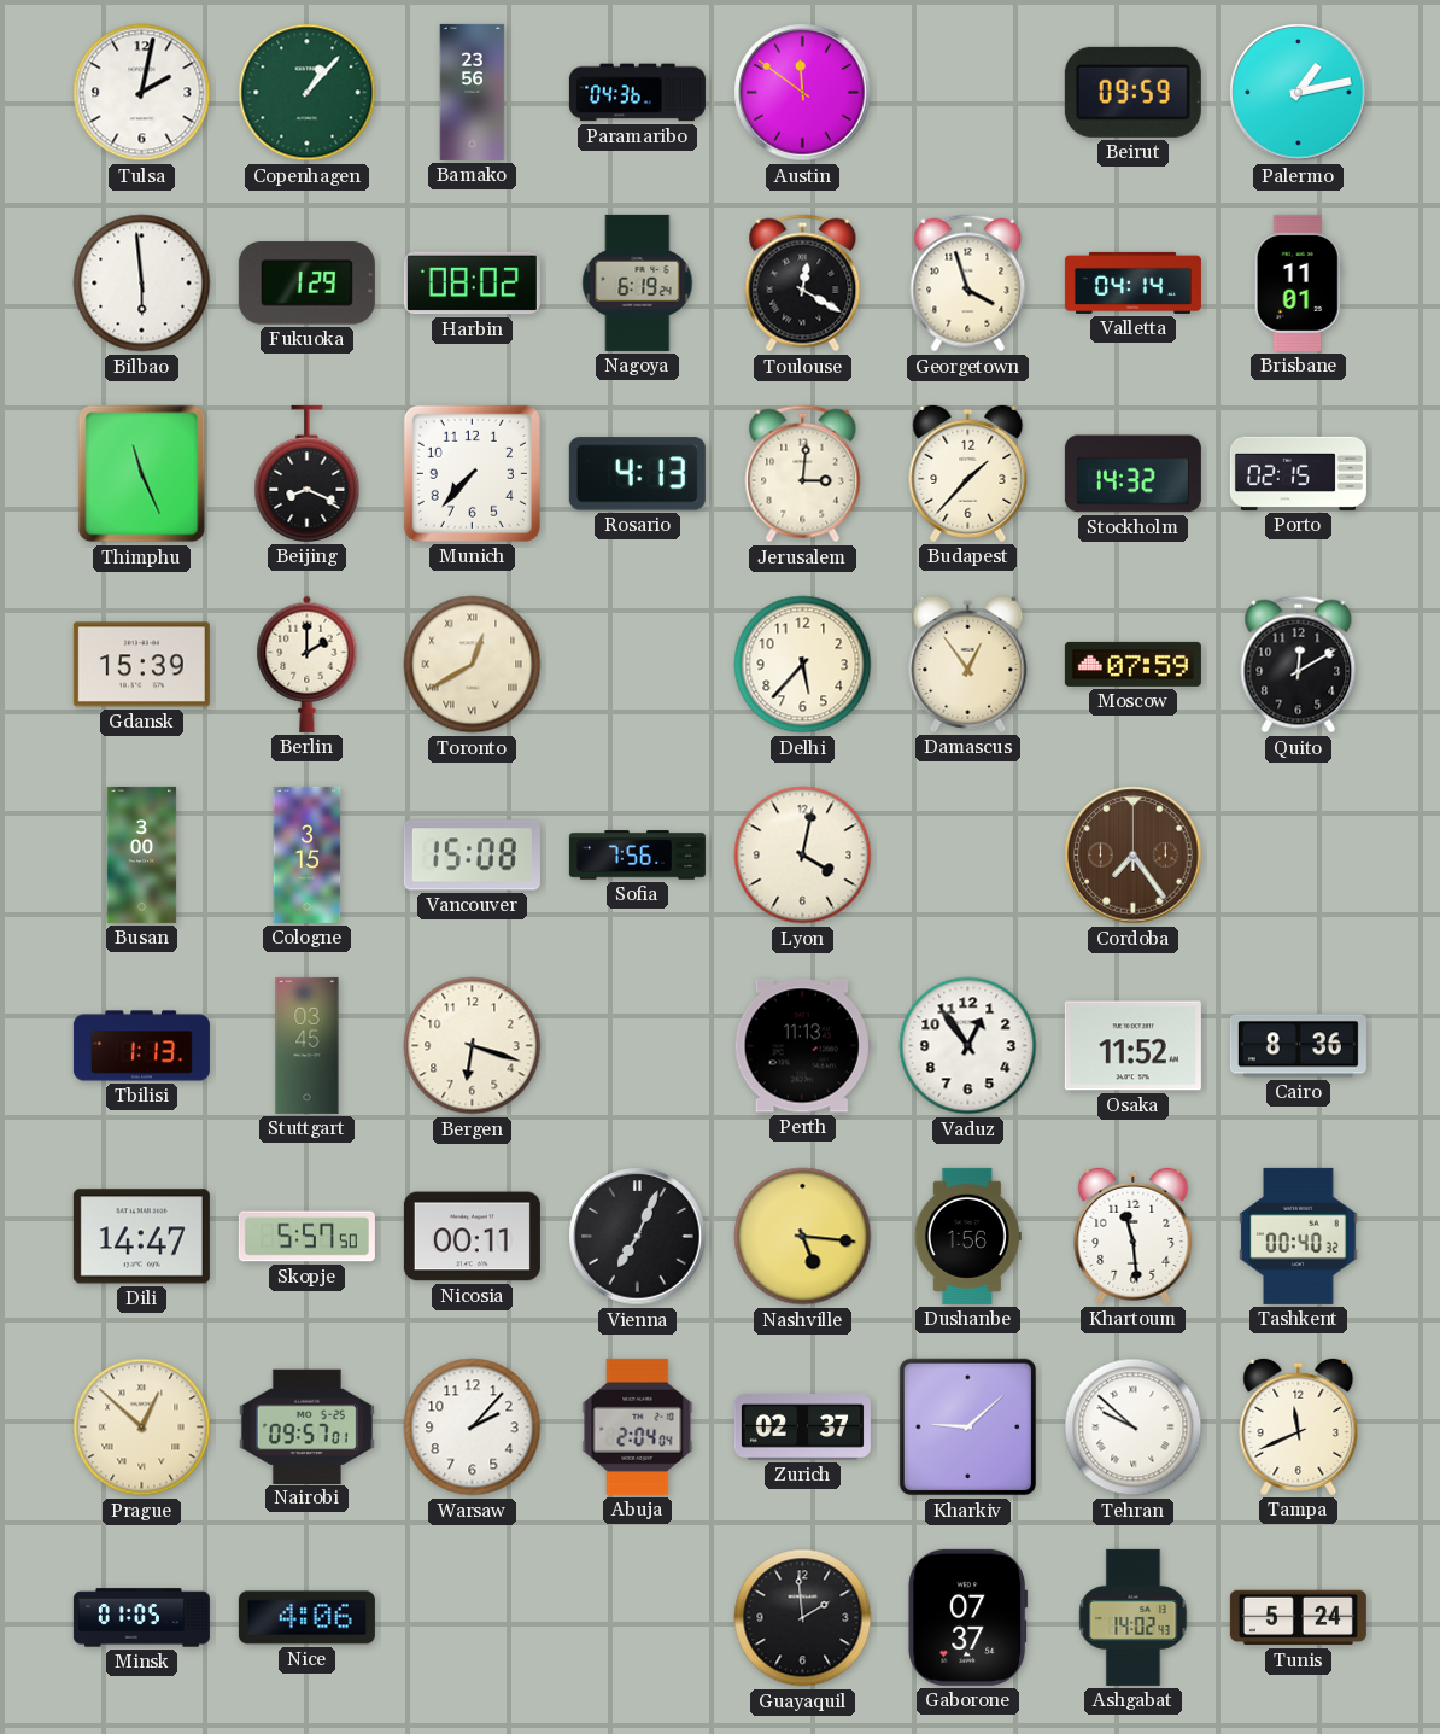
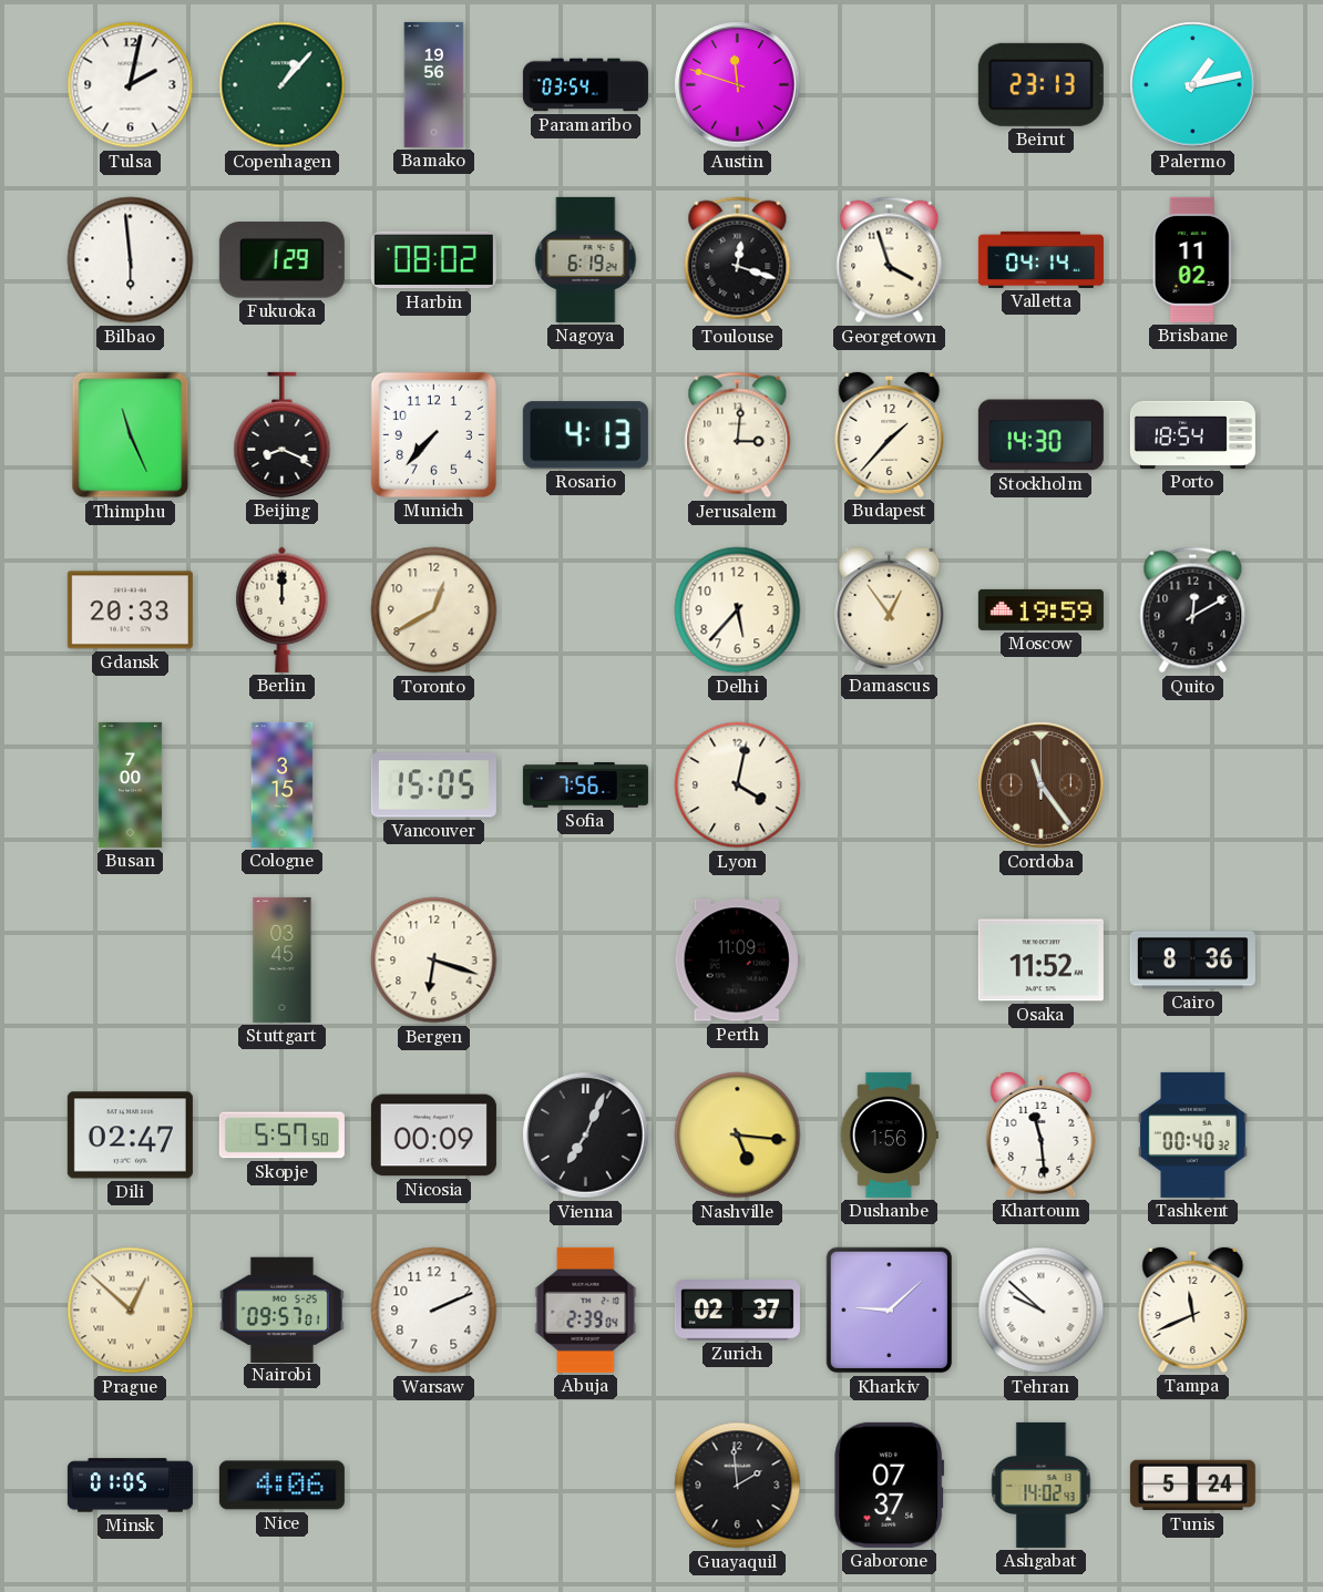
Bamako: 23:56 -> 19:56
Paramaribo: 04:36 -> 03:54
Austin: 11:51 -> 11:48
Beirut: 09:59 -> 23:13
Toulouse: 12:20 -> 12:18
Brisbane: 11:01 -> 11:02
Stockholm: 14:32 -> 14:30
Porto: 02:15 -> 18:54
Gdansk: 15:39 -> 20:33
Berlin: 2:00 -> 12:00
Toronto numerals: Roman -> Arabic
Moscow: 07:59 -> 19:59
Busan: 3:00 -> 7:00
Vancouver: 15:08 -> 15:05
Cordoba: 7:24 -> 11:24
Tbilisi: 1:13 -> none
Perth: 11:13 -> 11:09
Vaduz: 12:54 -> none
Dili: 14:47 -> 02:47
Nicosia: 00:11 -> 00:09
Warsaw: 2:07 -> 2:11
Abuja: 2:04 -> 2:39
